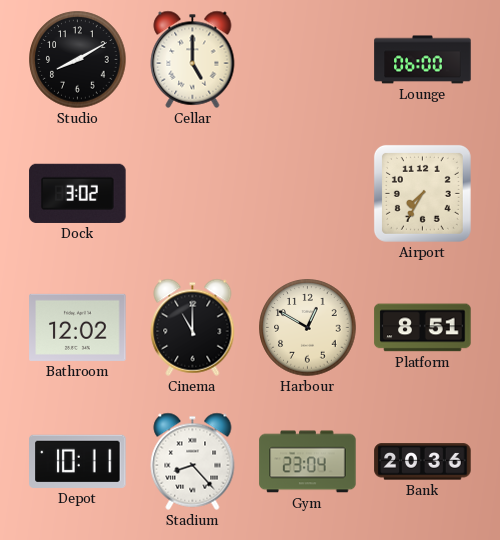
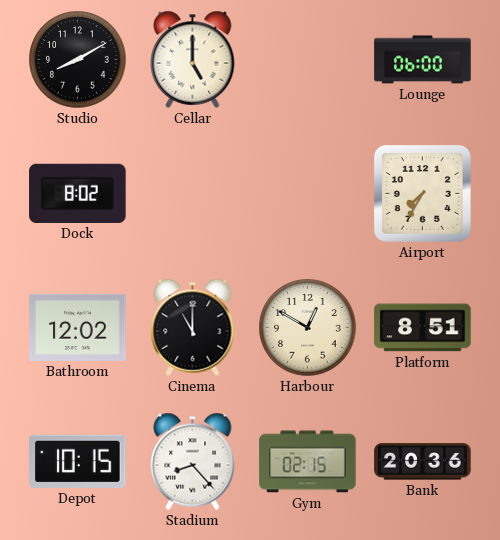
Dock: 3:02 -> 8:02
Depot: 10:11 -> 10:15
Gym: 23:04 -> 02:15
